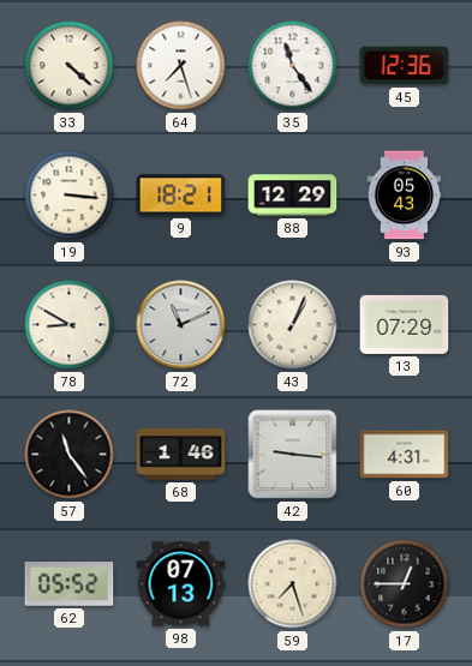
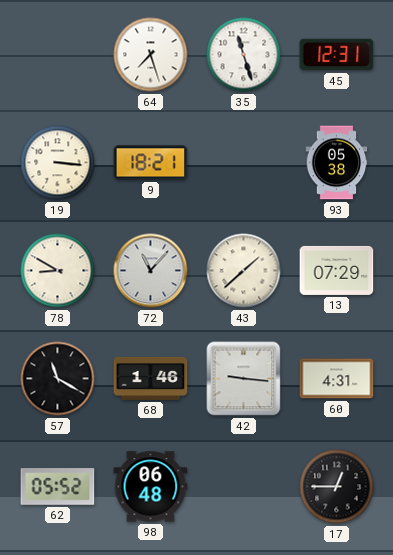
33: 4:22 -> none
35: 11:24 -> 11:27
45: 12:36 -> 12:31
88: 12:29 -> none
93: 05:43 -> 05:38
72: 11:11 -> 11:07
43: 1:04 -> 1:38
57: 11:24 -> 11:20
98: 07:13 -> 06:48
59: 7:27 -> none
